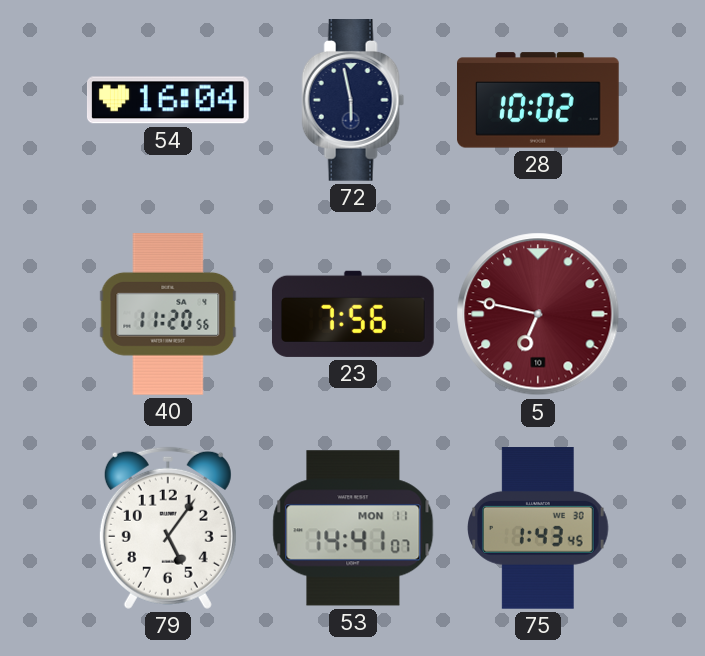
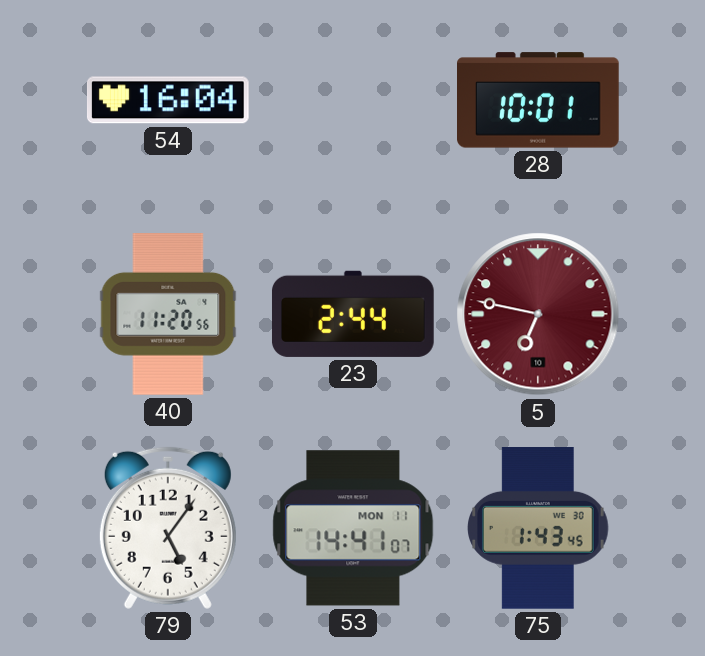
72: 5:58 -> none
28: 10:02 -> 10:01
23: 7:56 -> 2:44
